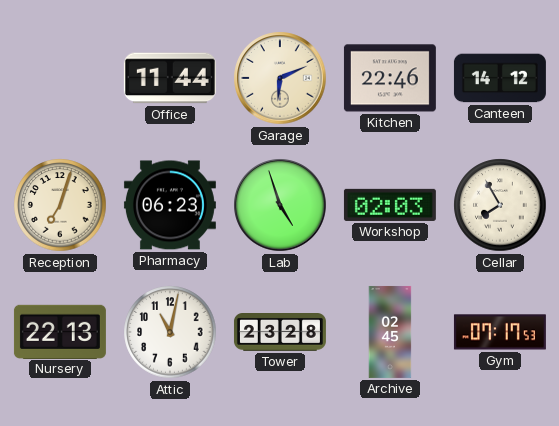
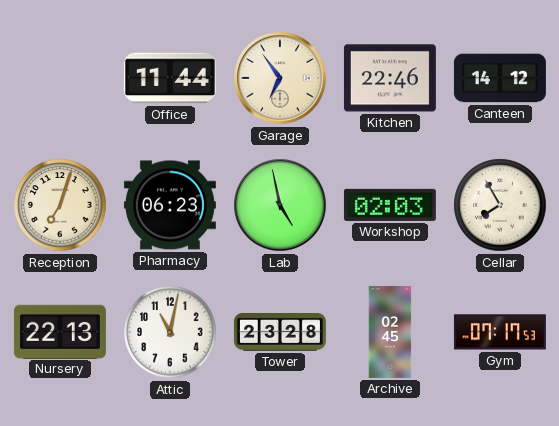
Garage: 6:11 -> 6:54
Lab: 4:57 -> 4:58
